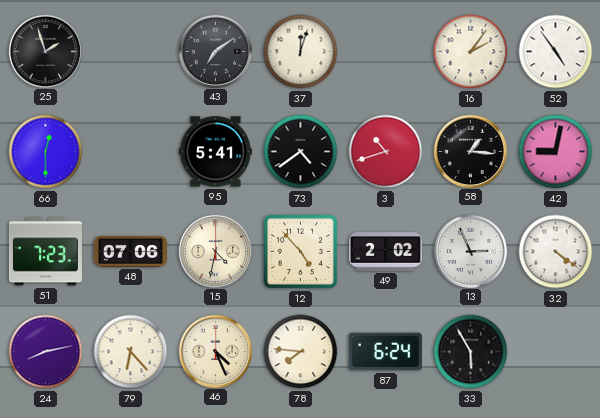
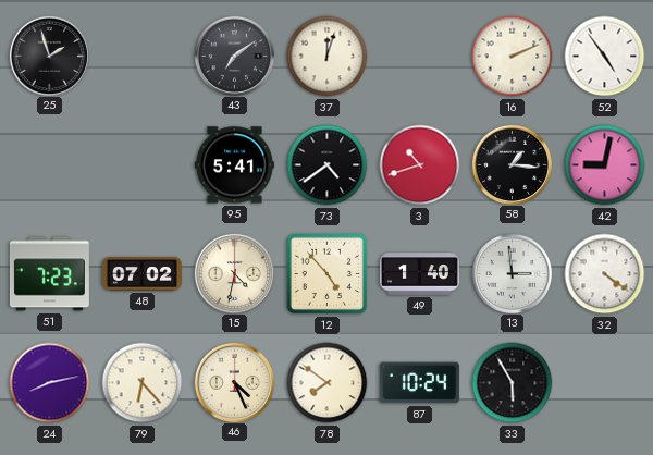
16: 2:06 -> 2:11
66: 12:30 -> none
48: 07:06 -> 07:02
49: 2:02 -> 1:40
13: 2:56 -> 2:59
78: 7:46 -> 7:51
87: 6:24 -> 10:24
